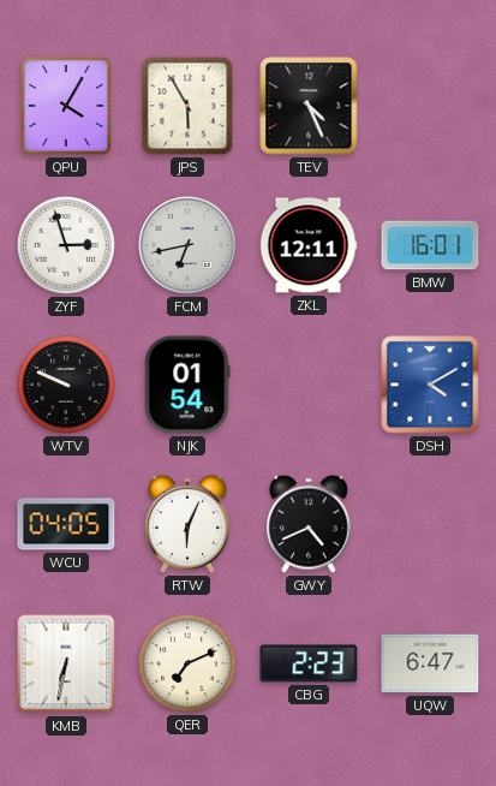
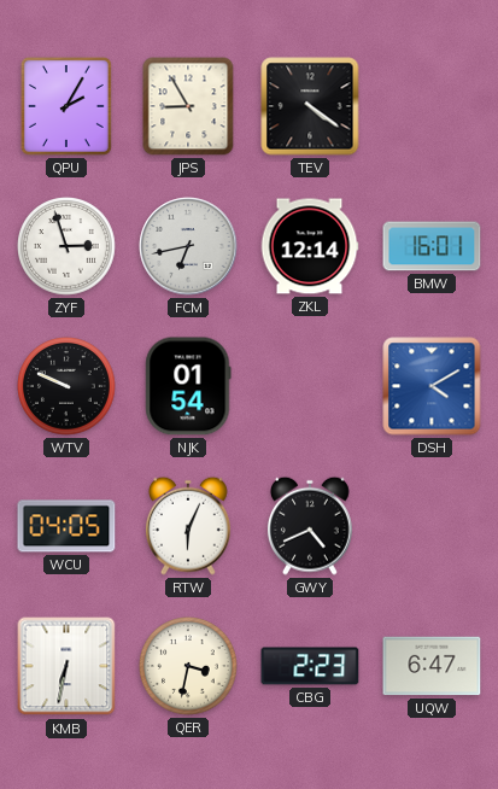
QPU: 4:05 -> 2:05
JPS: 5:55 -> 8:55
TEV: 4:26 -> 4:21
ZKL: 12:11 -> 12:14
QER: 7:11 -> 3:32
